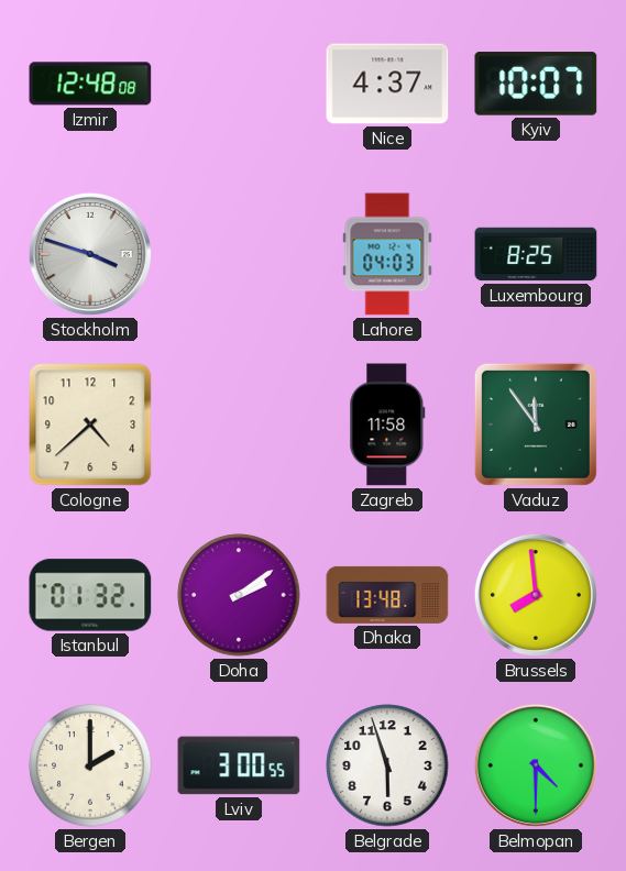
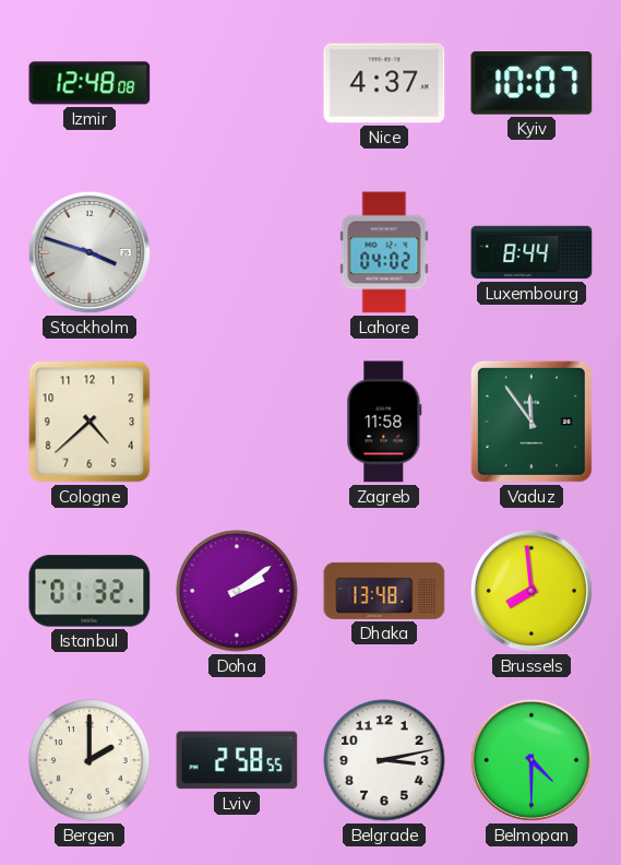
Lahore: 04:03 -> 04:02
Luxembourg: 8:25 -> 8:44
Lviv: 3:00 -> 2:58
Belgrade: 5:57 -> 3:13
